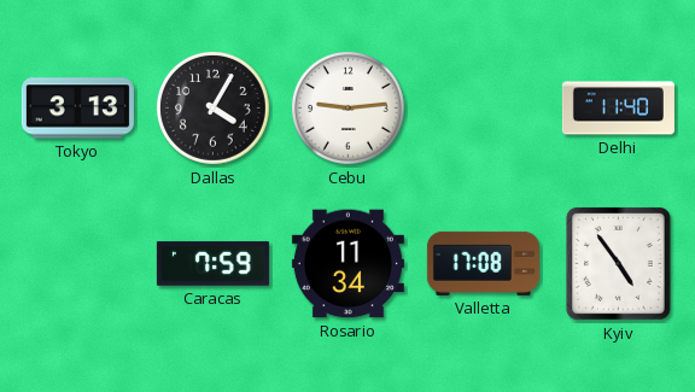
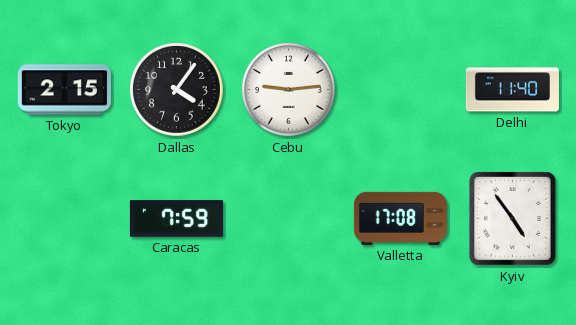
Tokyo: 3:13 -> 2:15
Dallas: 4:05 -> 4:06
Rosario: 11:34 -> none
